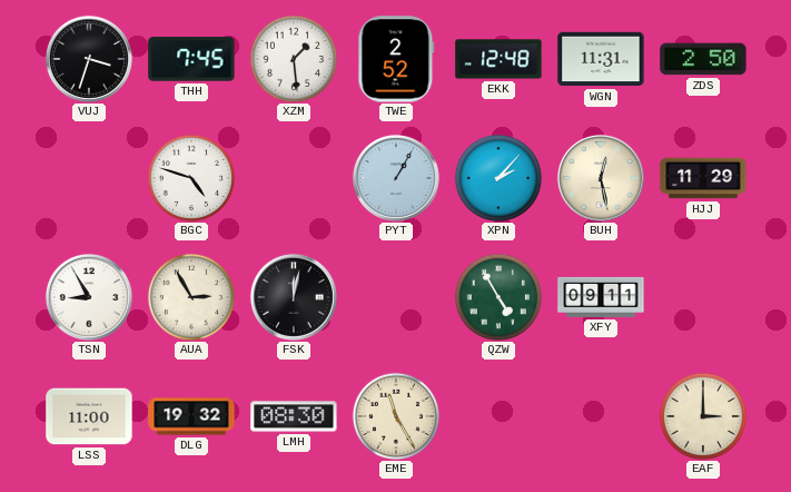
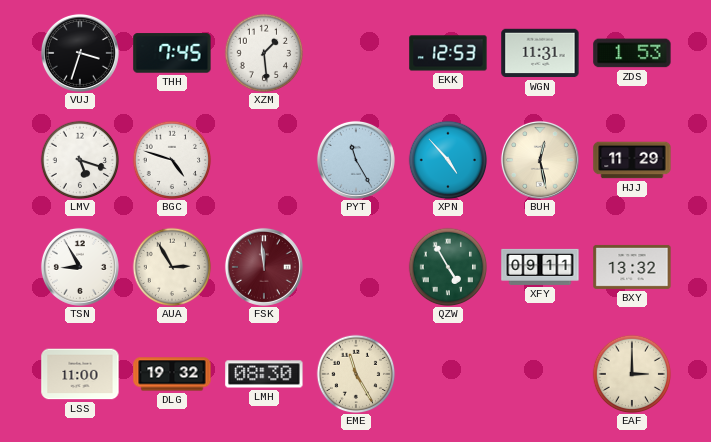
TWE: 2:52 -> none
EKK: 12:48 -> 12:53
ZDS: 2:50 -> 1:53
LMV: none -> 5:18
PYT: 1:05 -> 11:25
XPN: 2:07 -> 4:53
FSK: 12:02 -> 11:59
FSK dial: black -> burgundy
BXY: none -> 13:32
